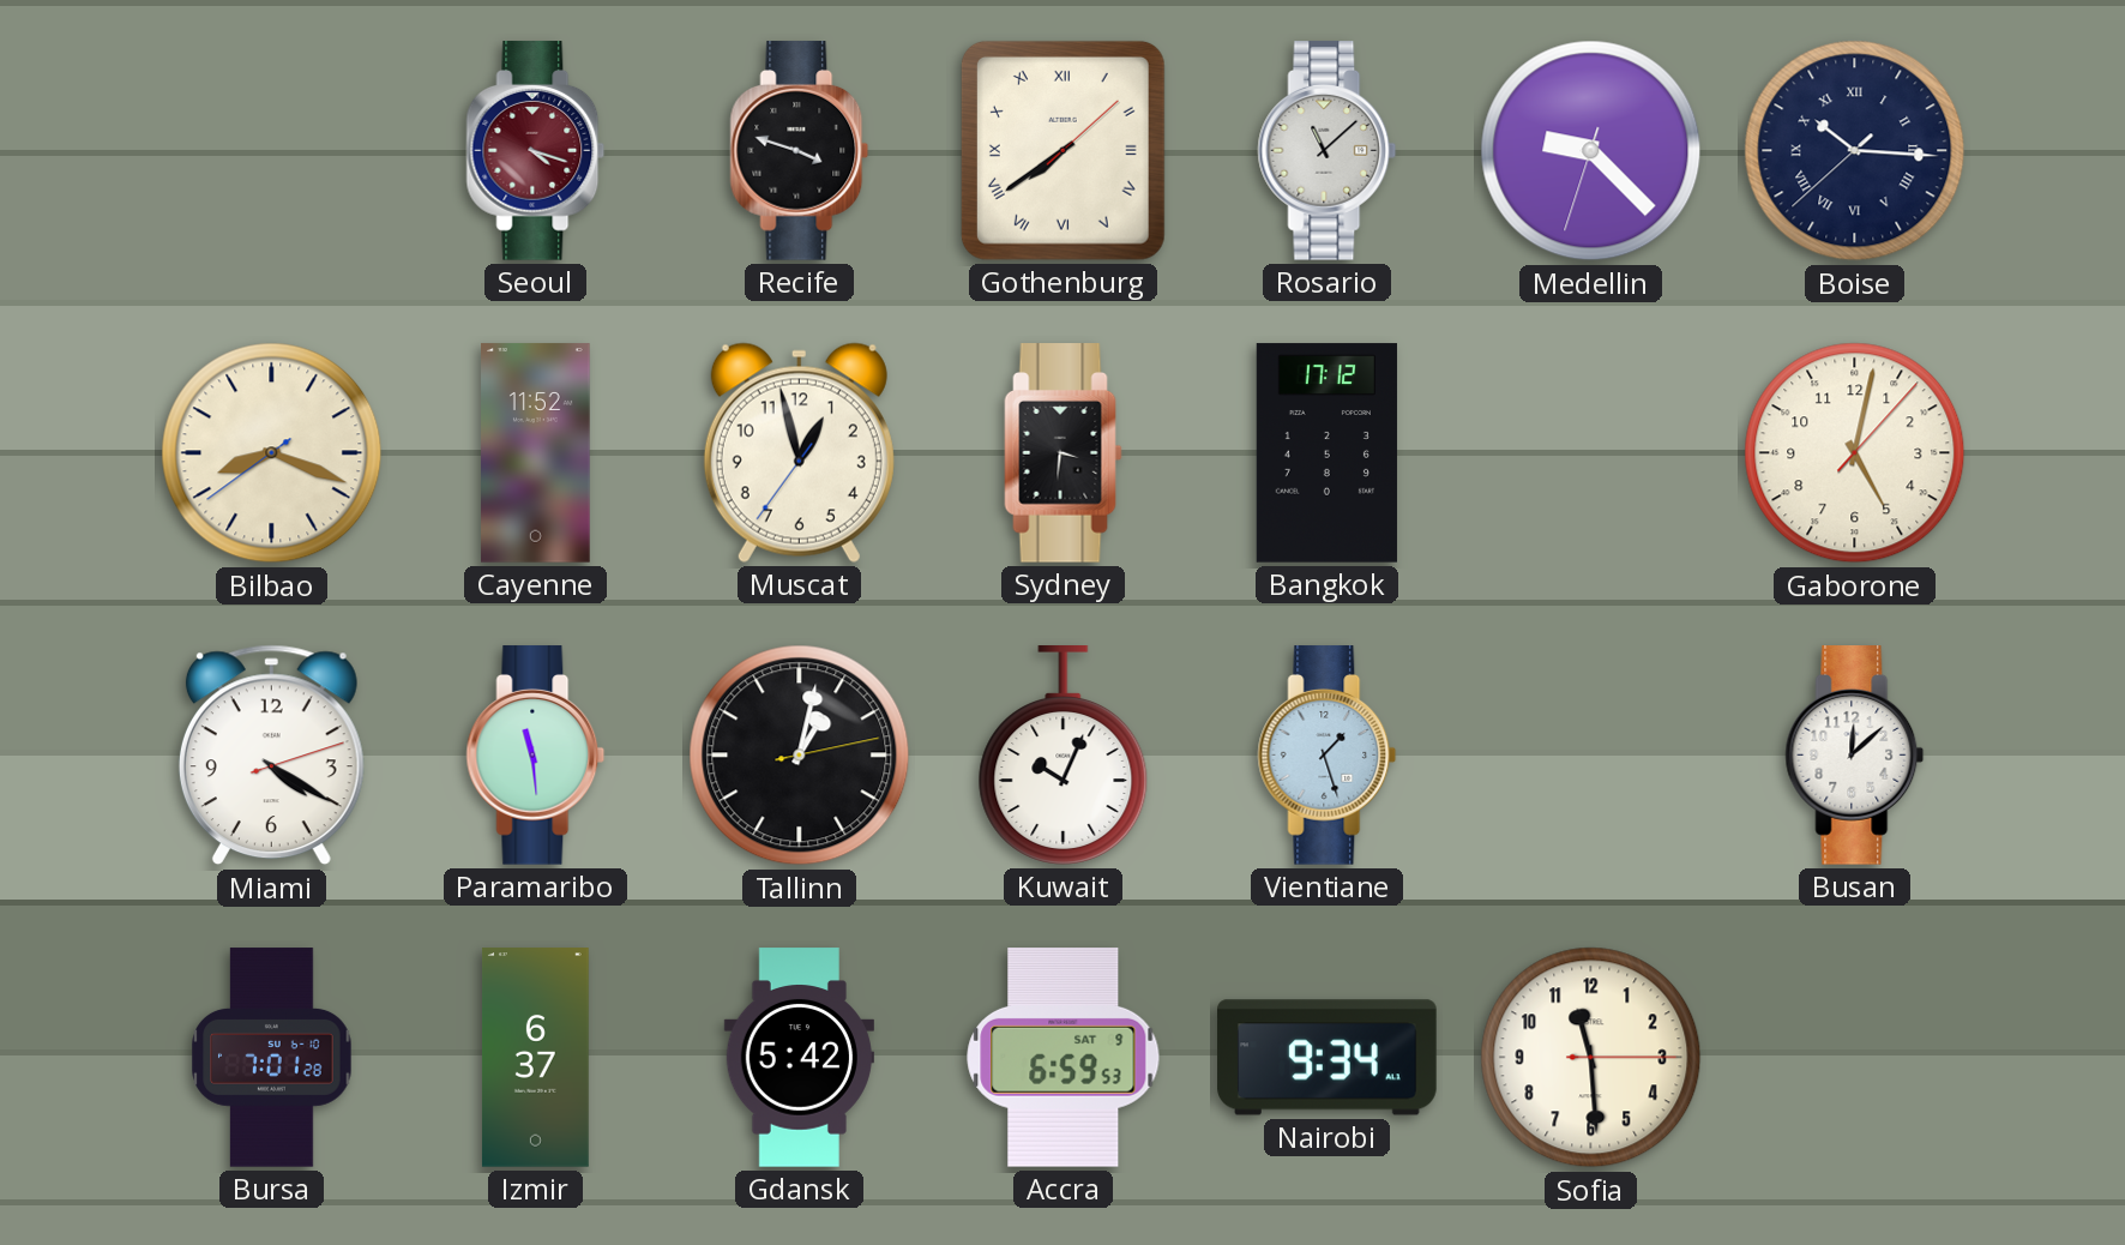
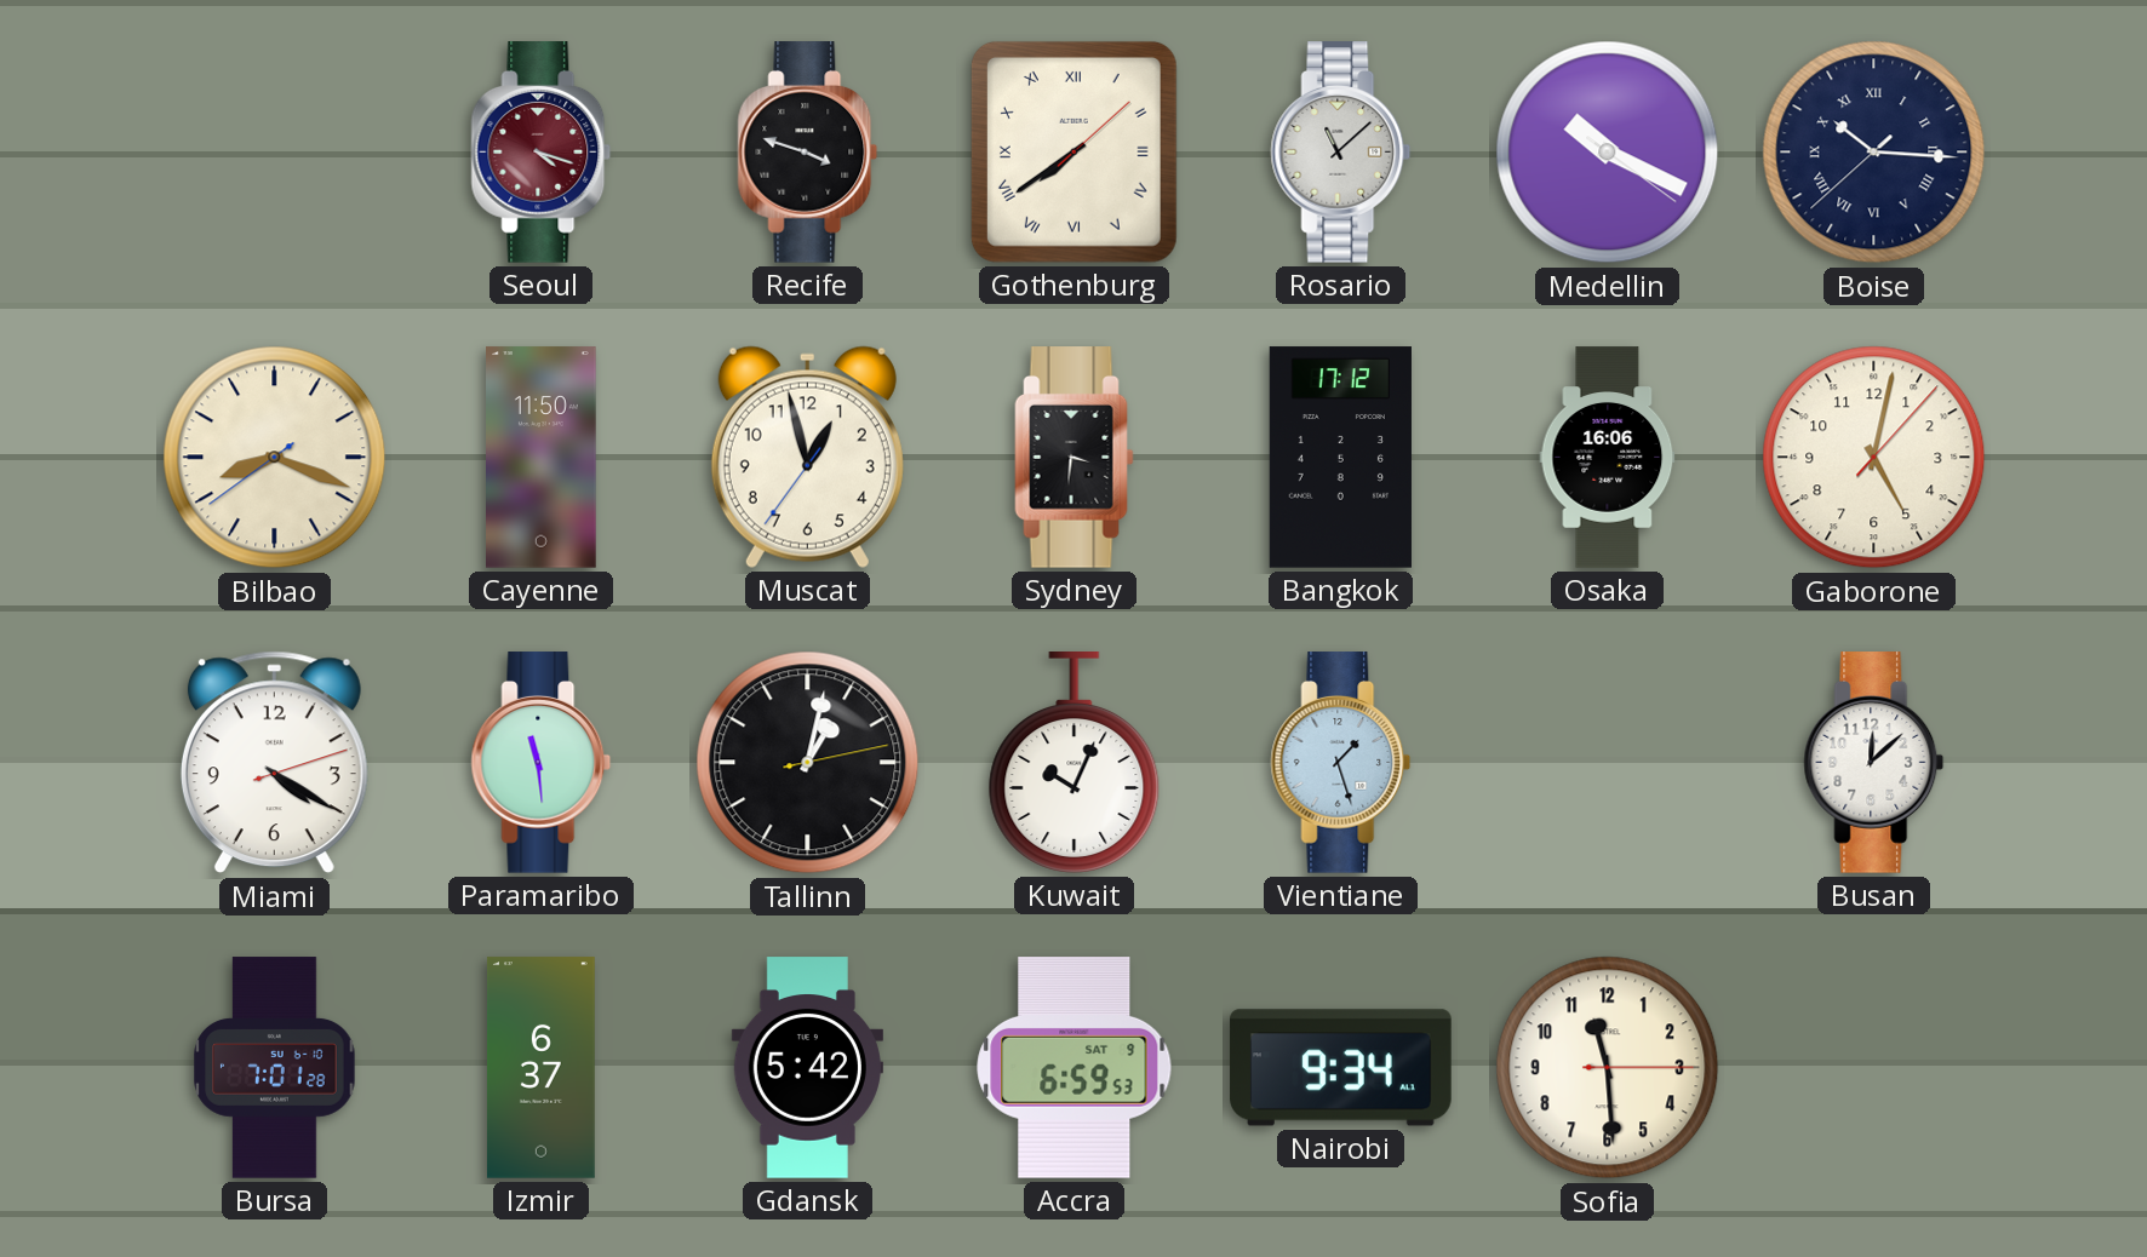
Medellin: 9:22 -> 10:19
Cayenne: 11:52 -> 11:50
Osaka: none -> 16:06
